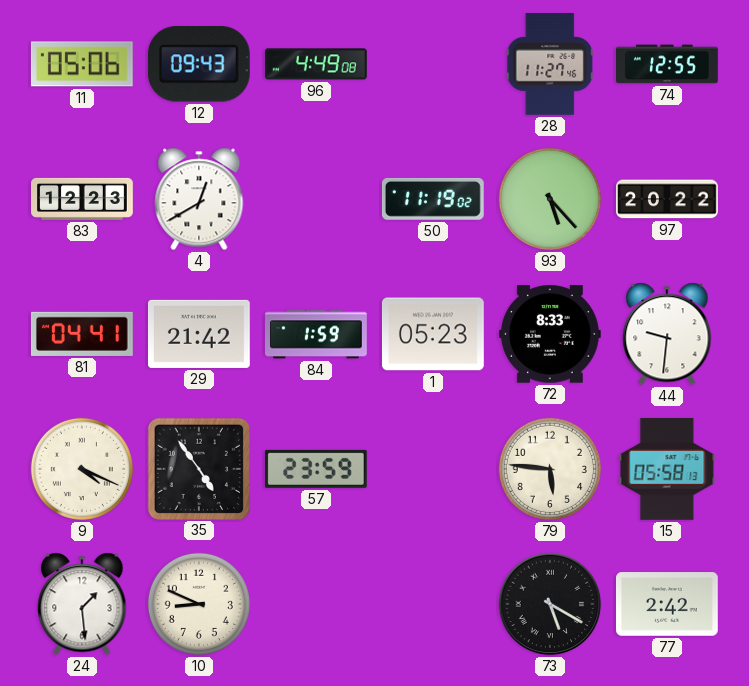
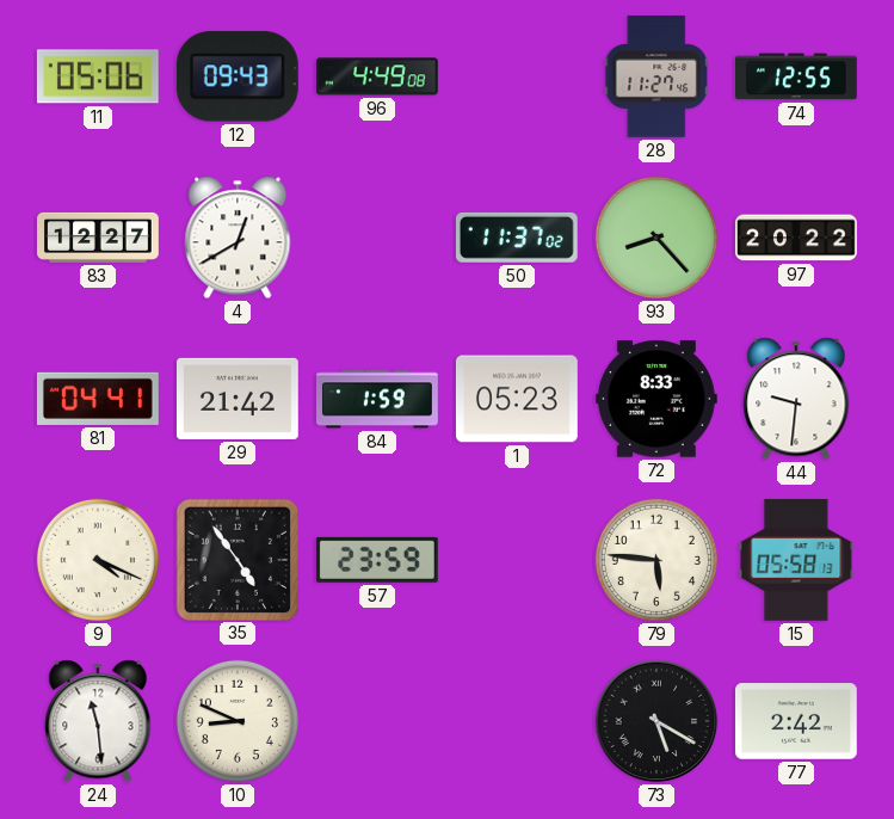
83: 12:23 -> 12:27
50: 11:19 -> 11:37
93: 5:23 -> 8:23
24: 1:29 -> 11:29
